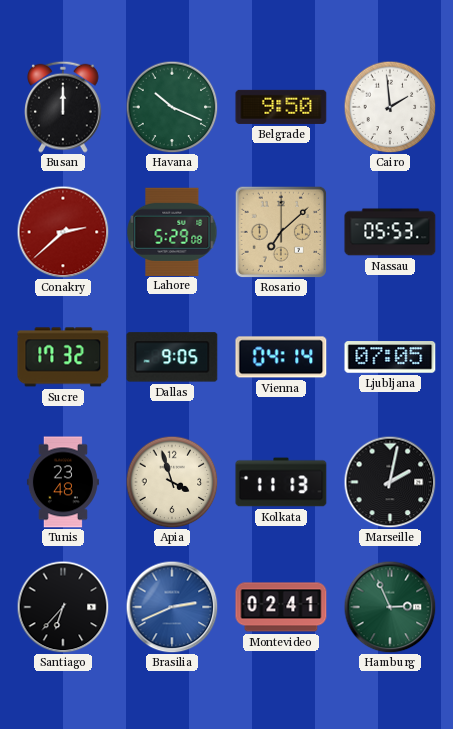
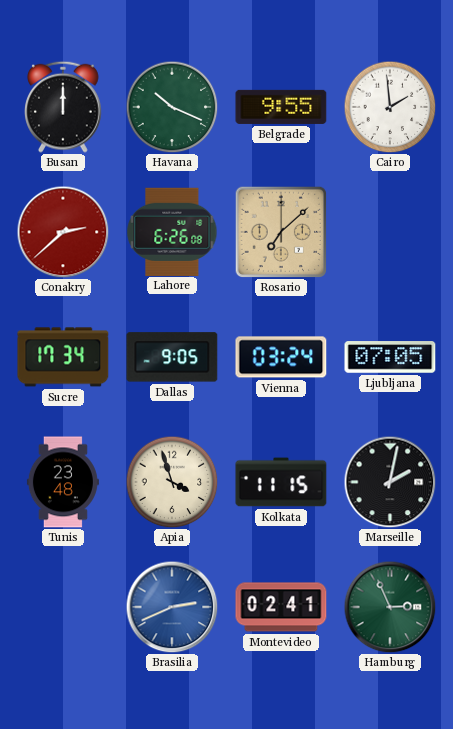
Belgrade: 9:50 -> 9:55
Lahore: 5:29 -> 6:26
Nassau: 05:53 -> none
Sucre: 17:32 -> 17:34
Vienna: 04:14 -> 03:24
Kolkata: 11:13 -> 11:15
Santiago: 6:37 -> none
